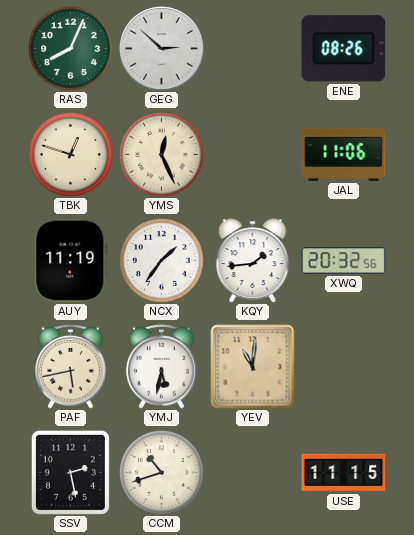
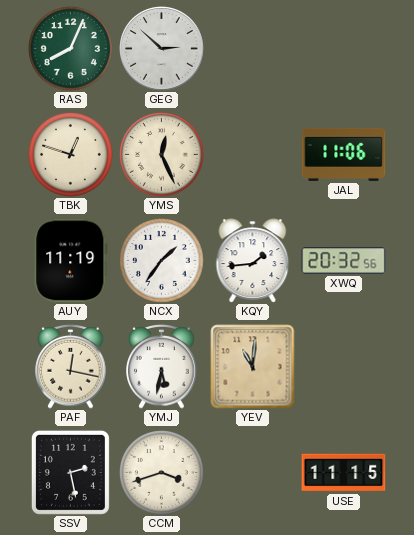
ENE: 08:26 -> none
PAF: 5:43 -> 12:17
CCM: 10:42 -> 3:42
